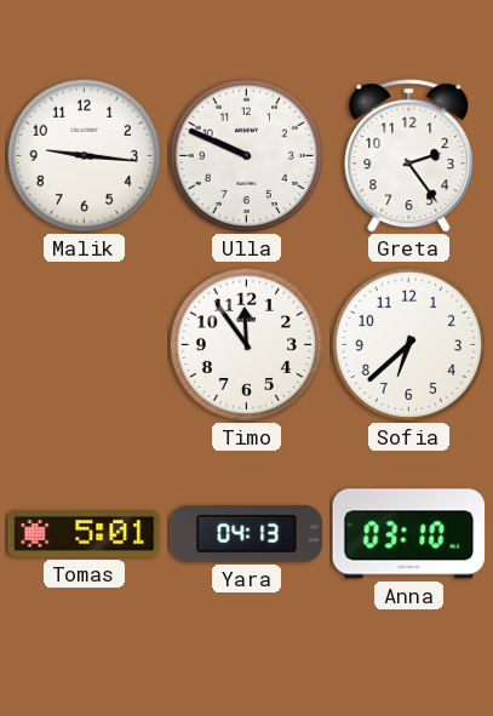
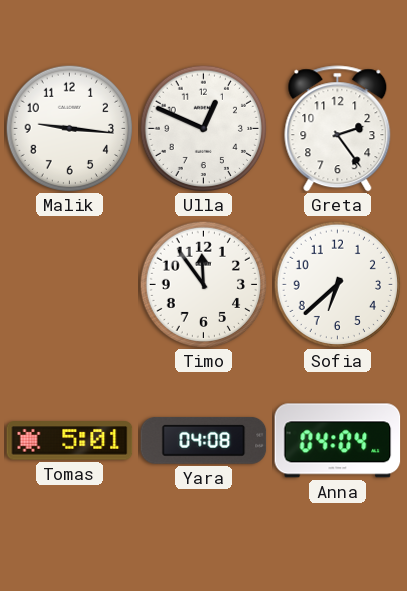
Ulla: 9:49 -> 12:49
Yara: 04:13 -> 04:08
Anna: 03:10 -> 04:04
